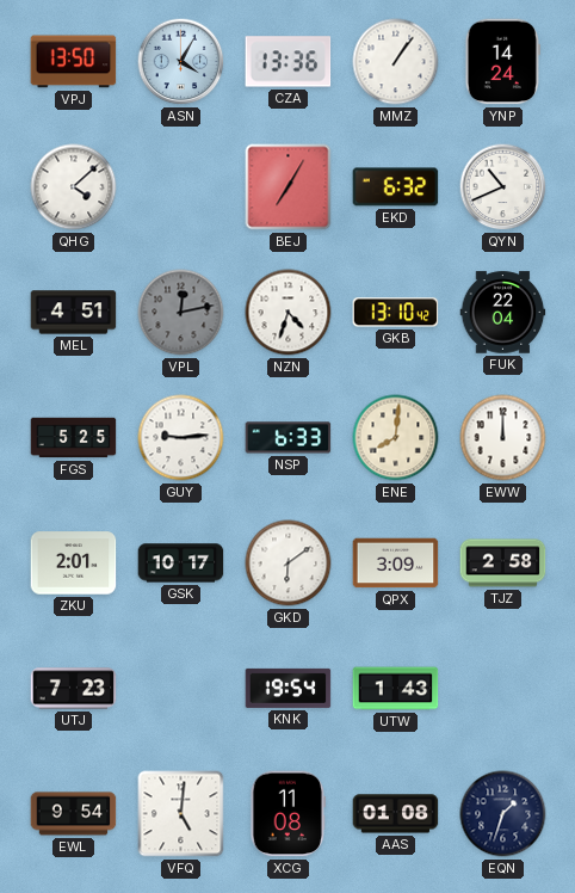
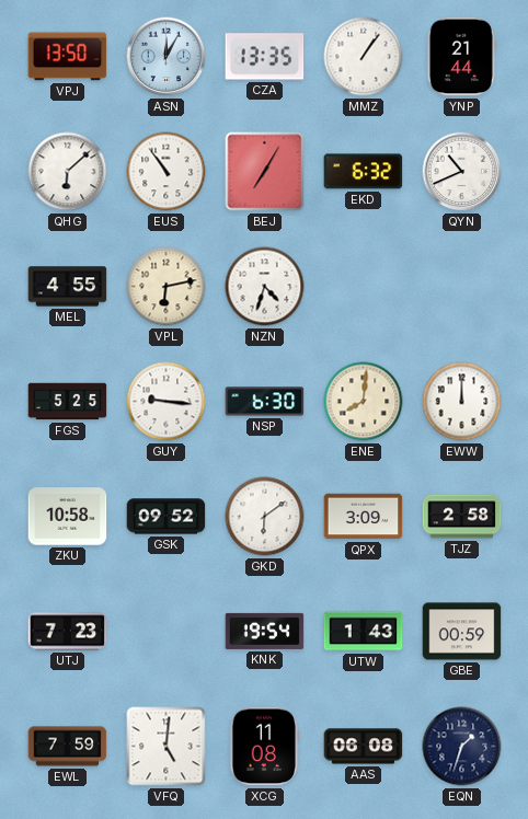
ASN: 4:05 -> 12:05
CZA: 13:36 -> 13:35
YNP: 14:24 -> 21:44
QHG: 4:08 -> 6:08
EUS: none -> 10:54
MEL: 4:51 -> 4:55
VPL: 12:13 -> 6:13
VPL dial: grey -> cream
GKB: 13:10 -> none
FUK: 22:04 -> none
GUY: 9:14 -> 9:16
NSP: 6:33 -> 6:30
ZKU: 2:01 -> 10:58
GSK: 10:17 -> 09:52
GBE: none -> 00:59
EWL: 9:54 -> 7:59
AAS: 01:08 -> 06:08
